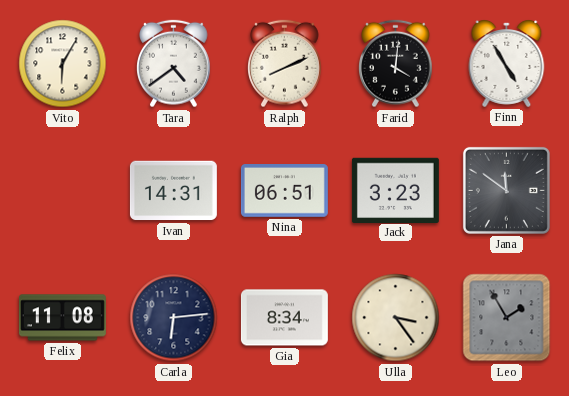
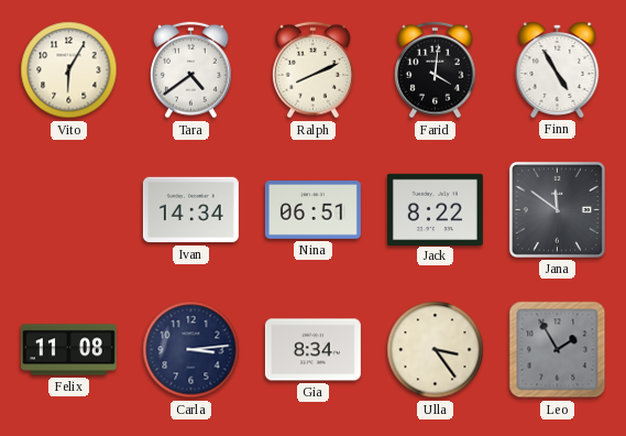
Ivan: 14:31 -> 14:34
Jack: 3:23 -> 8:22
Carla: 6:14 -> 3:14
